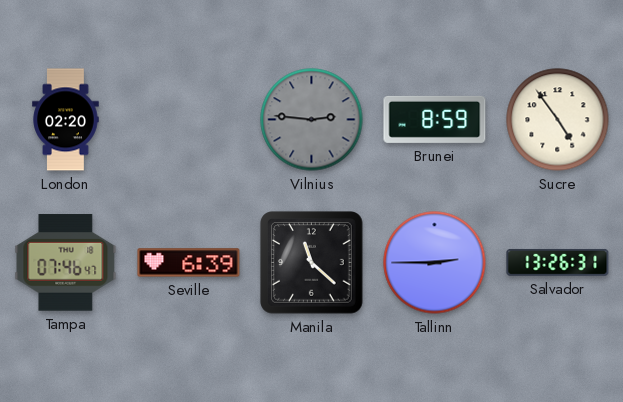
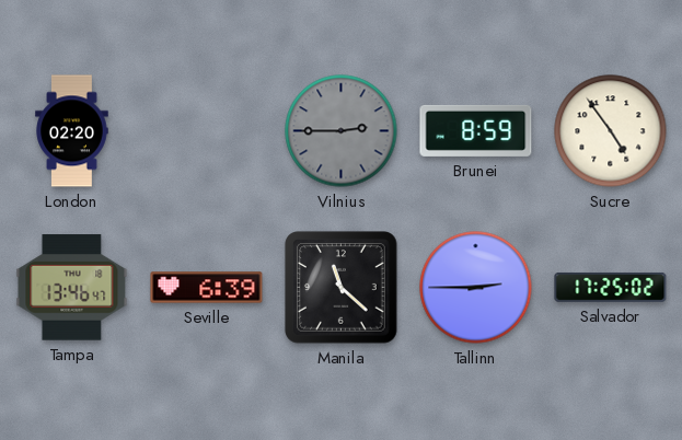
Vilnius: 2:46 -> 2:45
Tampa: 07:46 -> 13:46
Salvador: 13:26 -> 17:25
